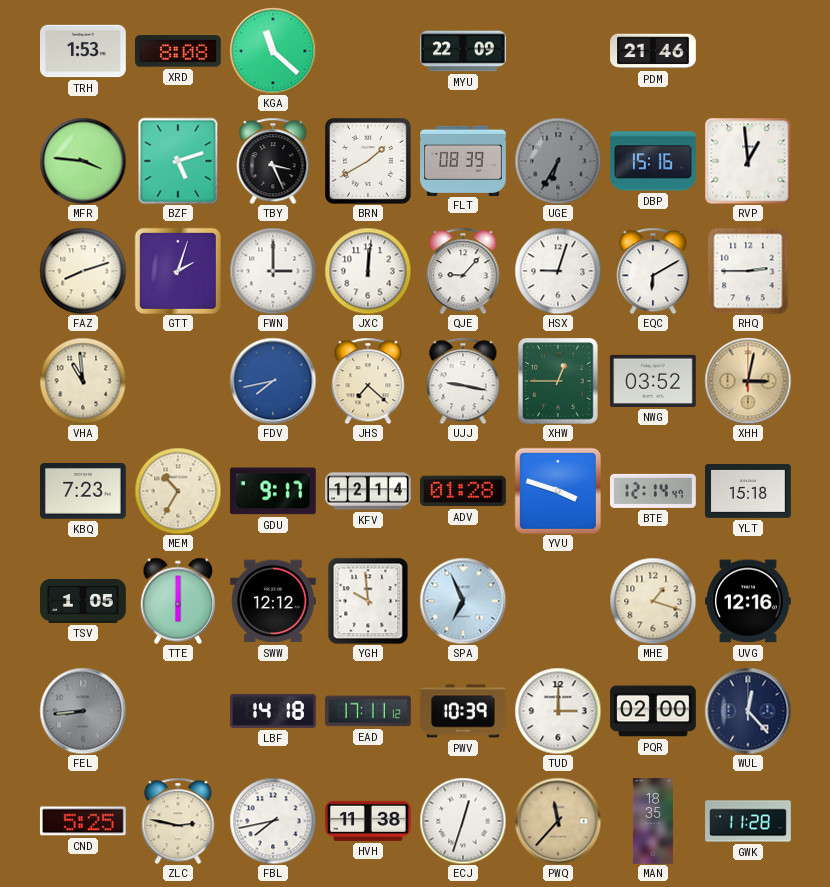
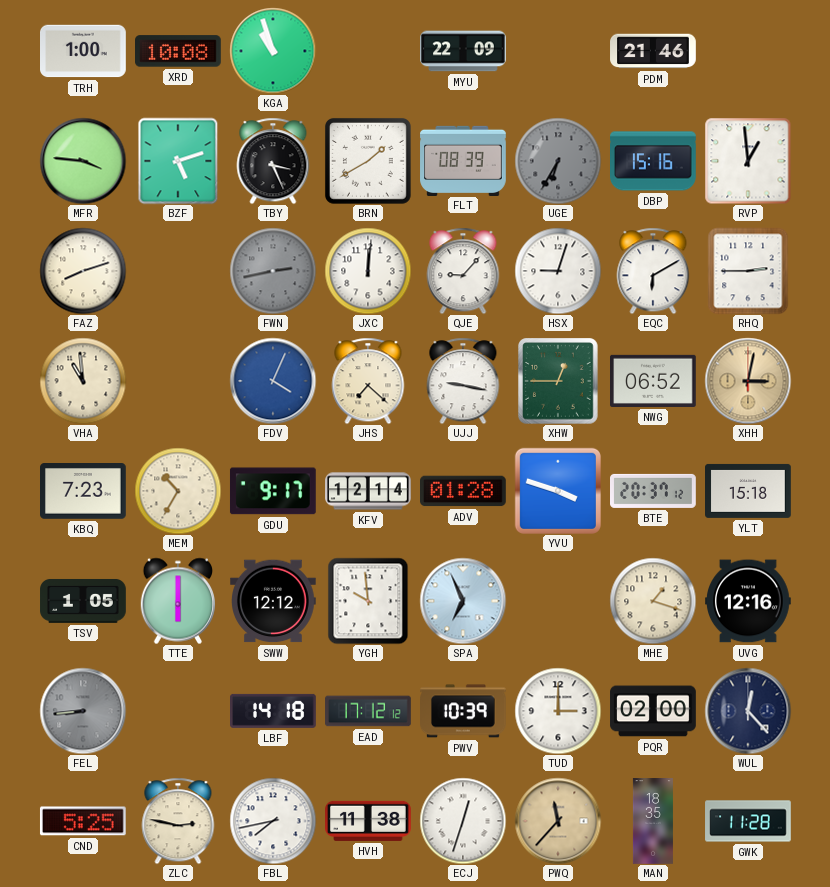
TRH: 1:53 -> 1:00
XRD: 8:08 -> 10:08
KGA: 11:22 -> 10:57
GTT: 2:03 -> none
FWN: 3:00 -> 2:43
FWN dial: white -> grey
FDV: 7:43 -> 4:04
NWG: 03:52 -> 06:52
BTE: 12:14 -> 20:37
EAD: 17:11 -> 17:12
